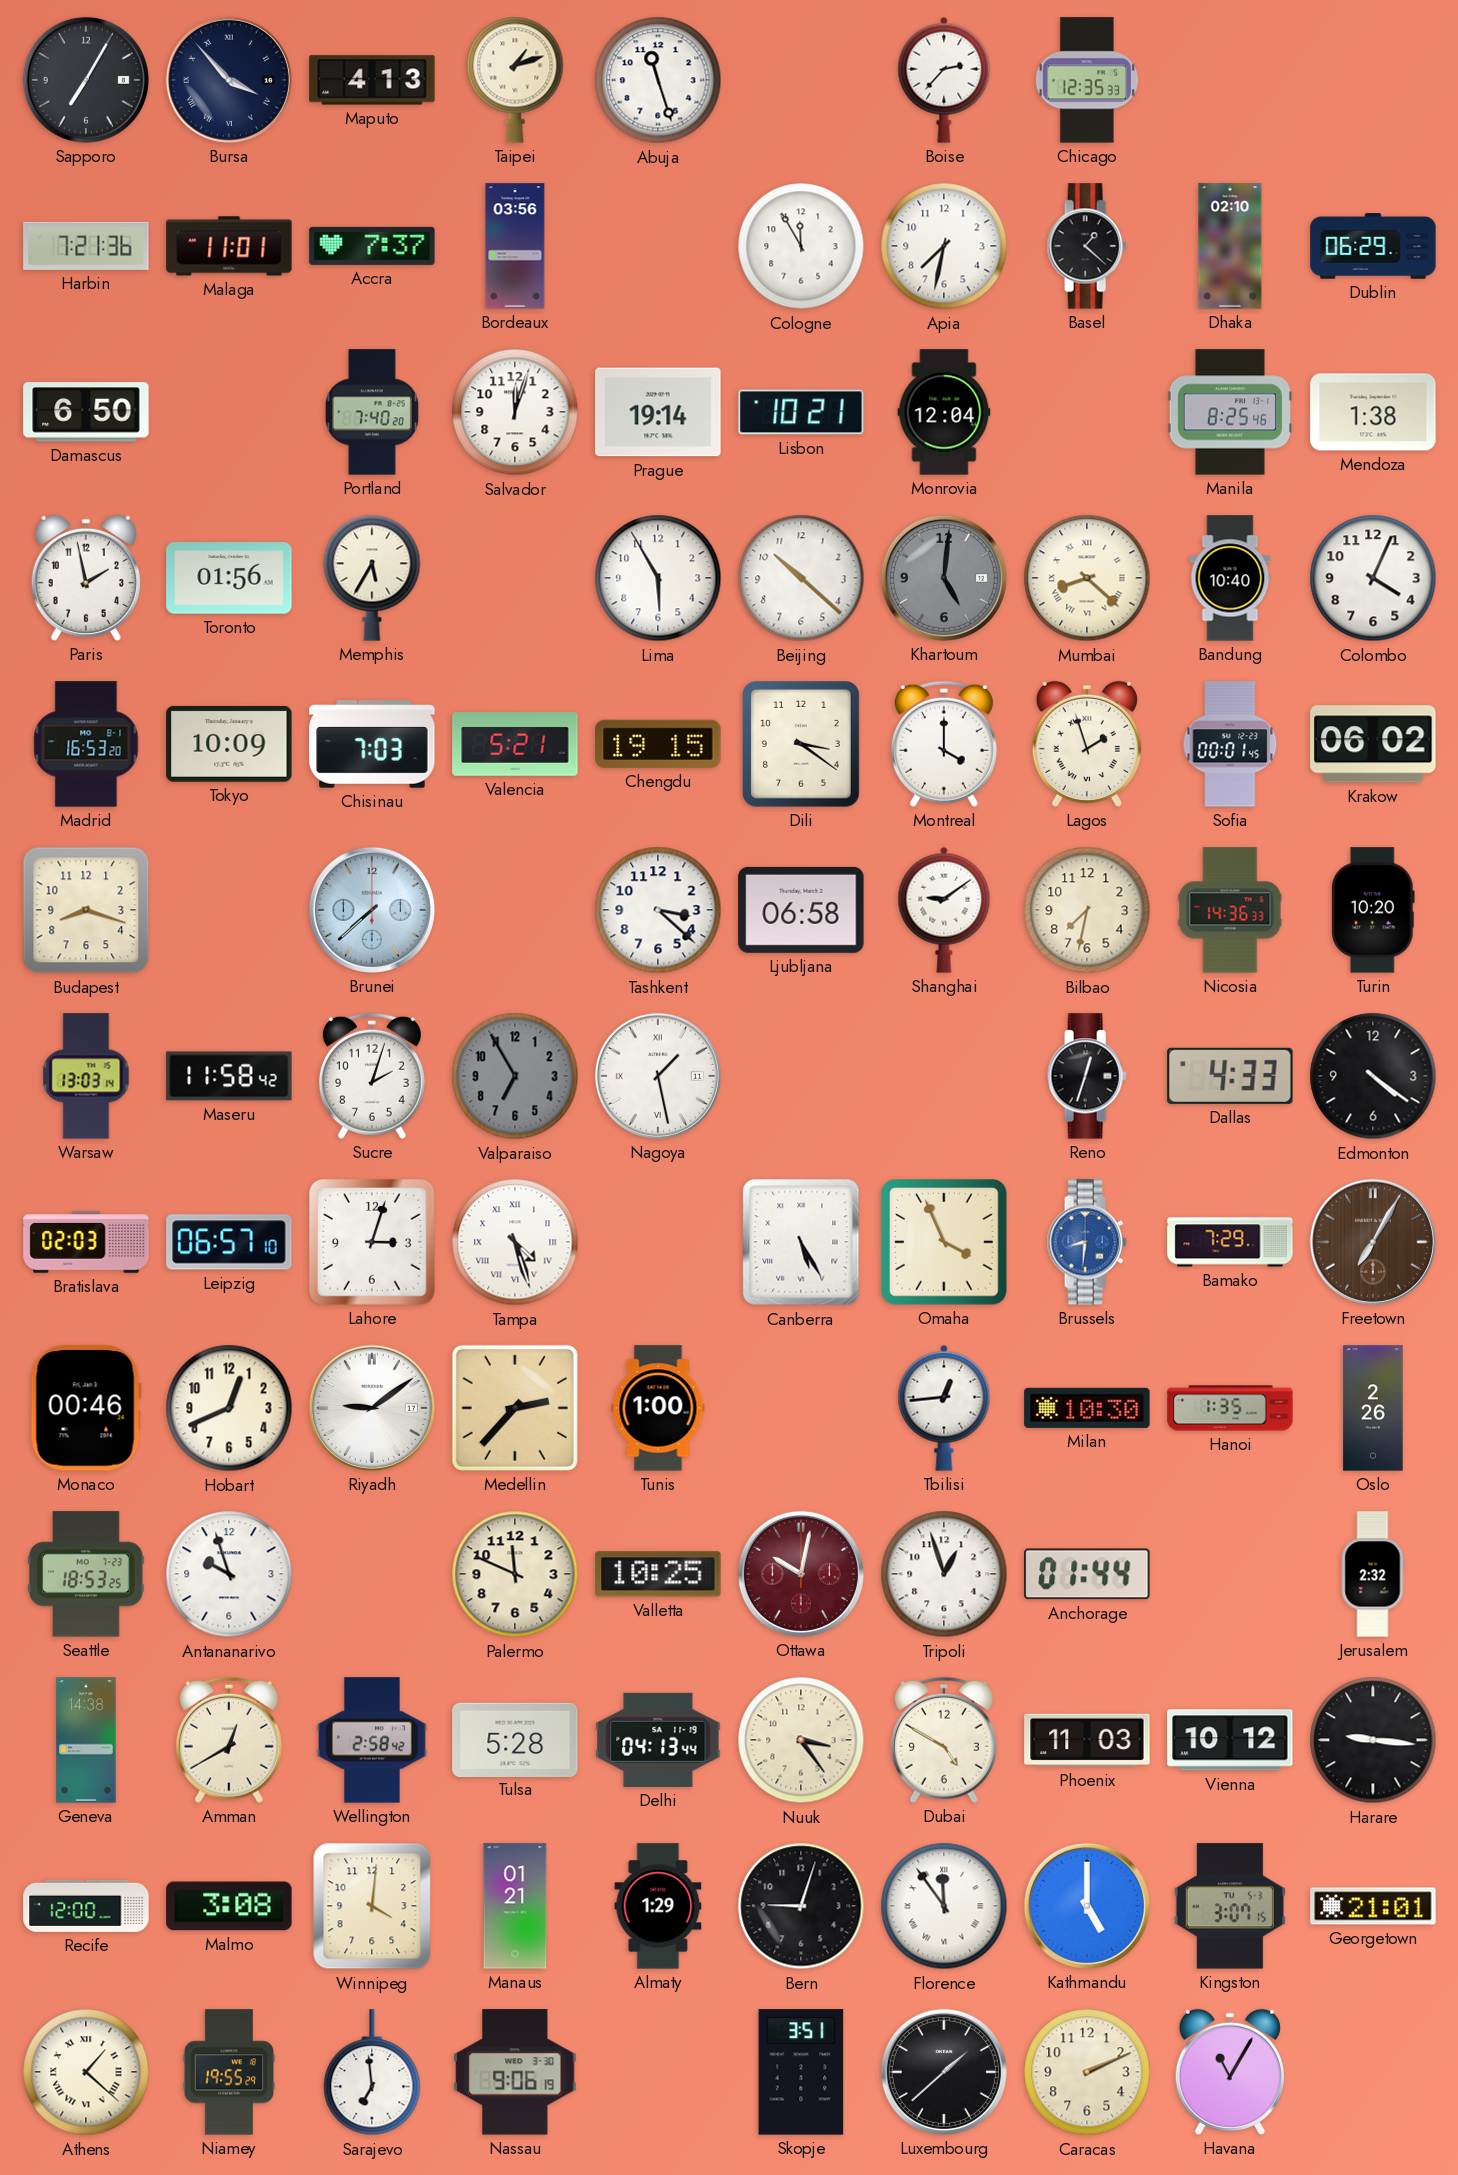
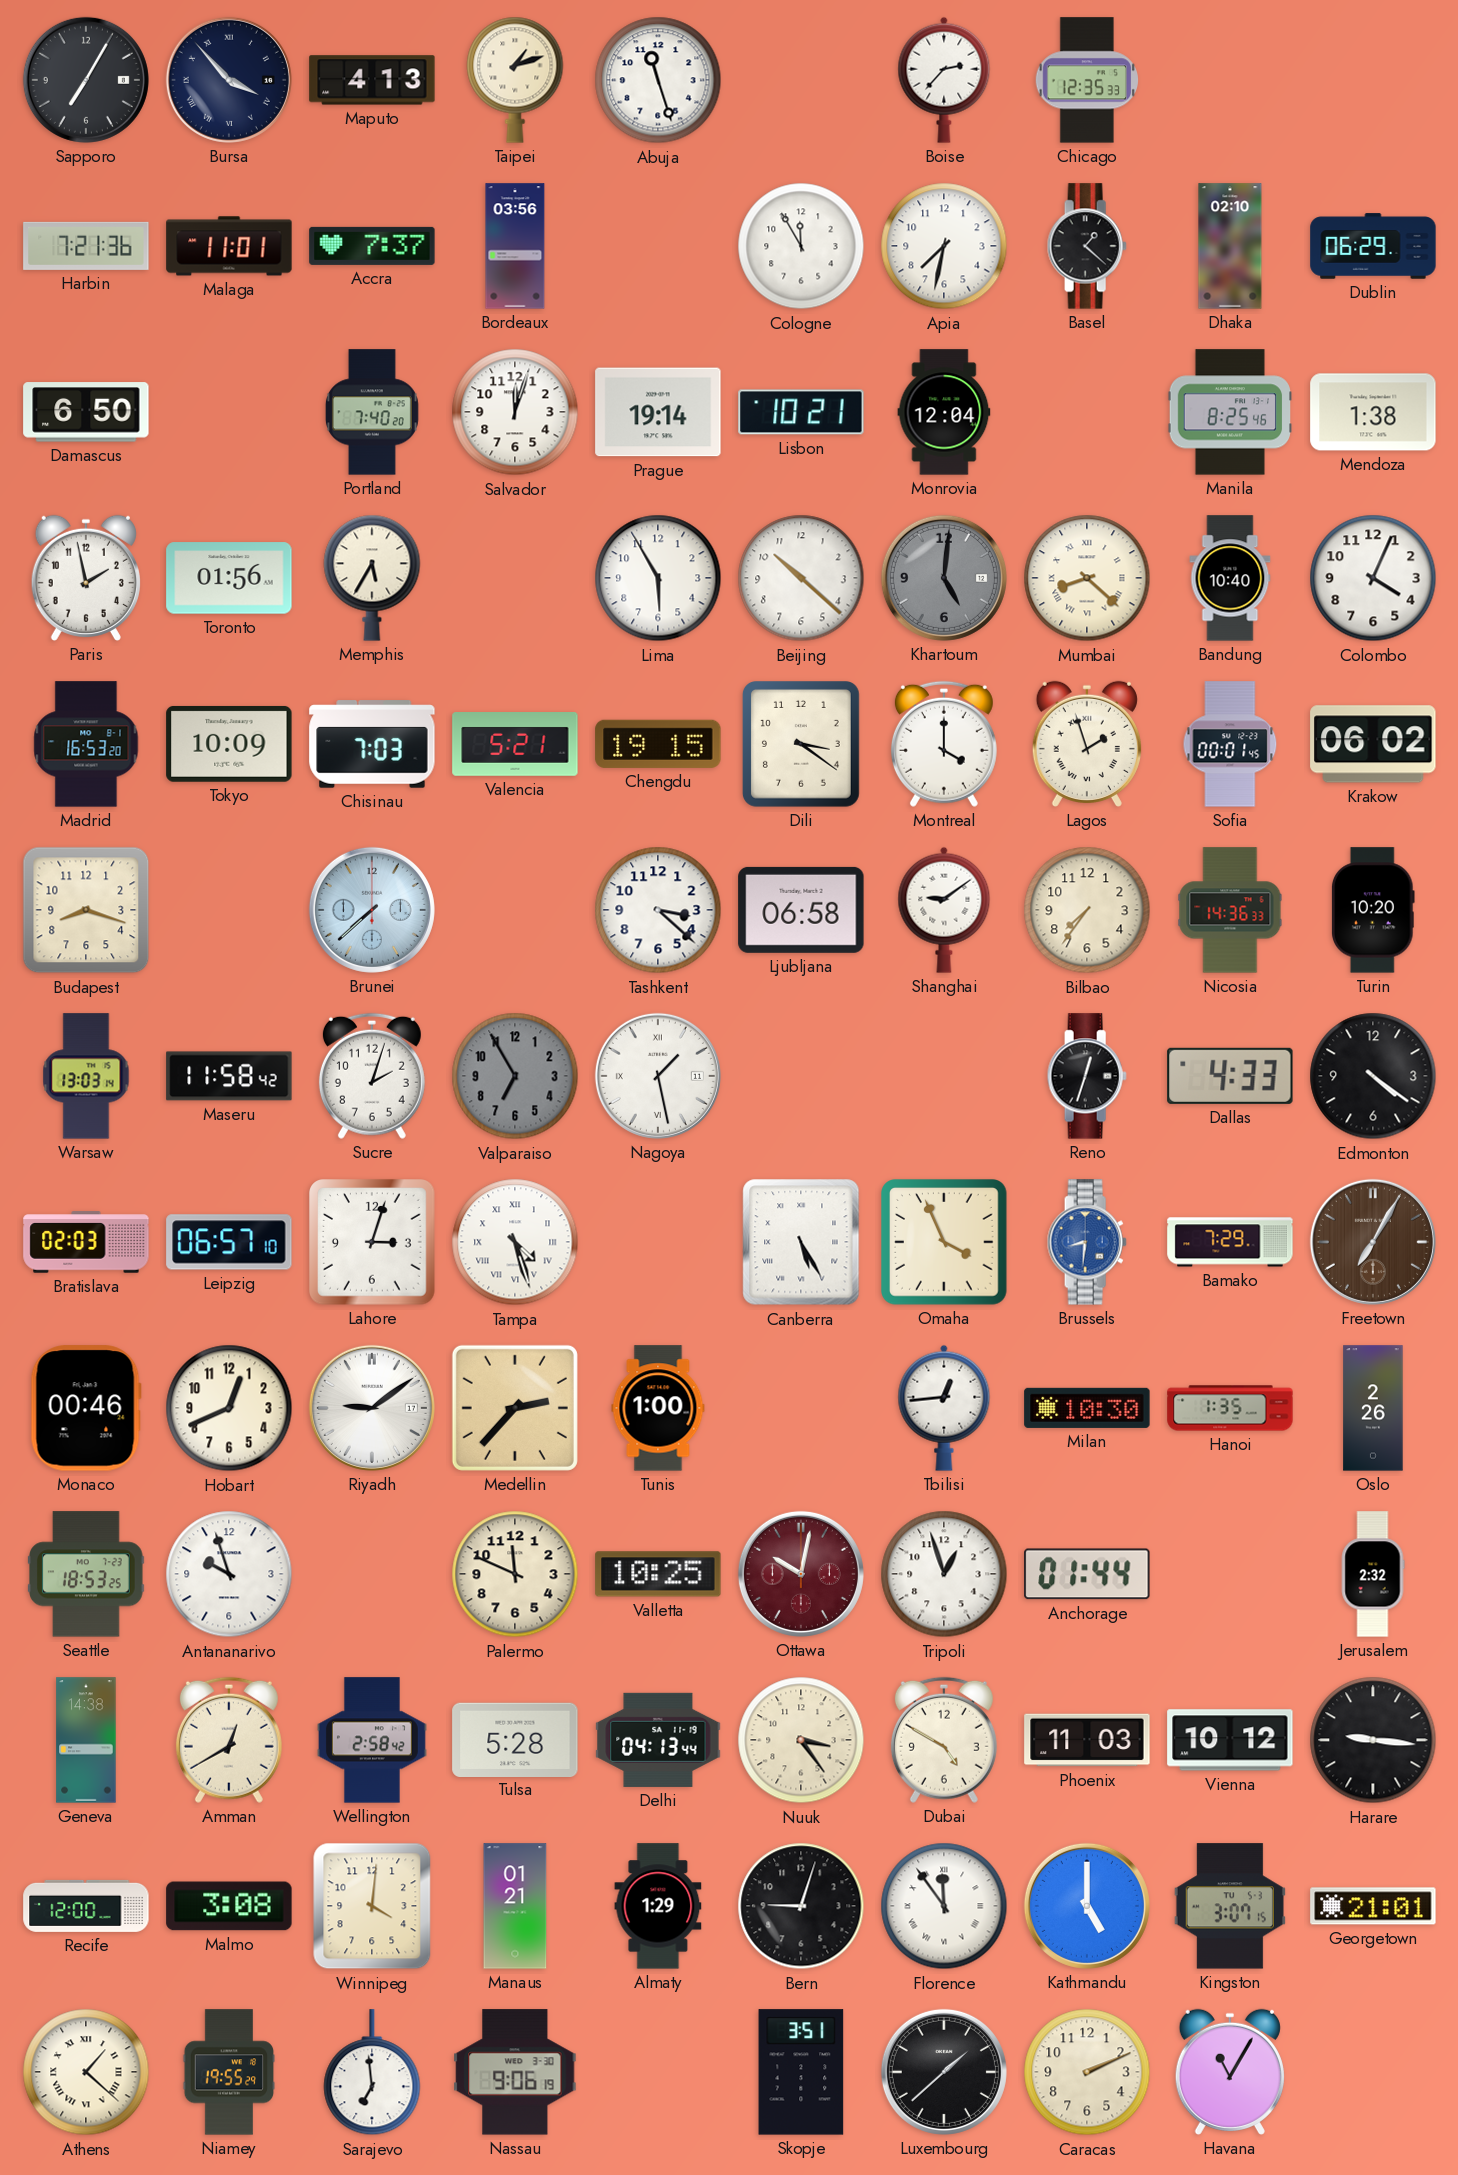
Bilbao: 7:32 -> 7:36
